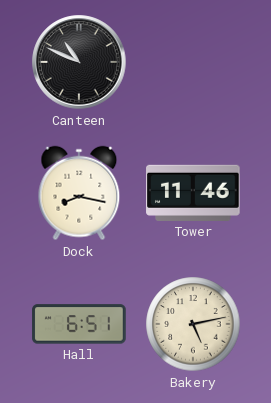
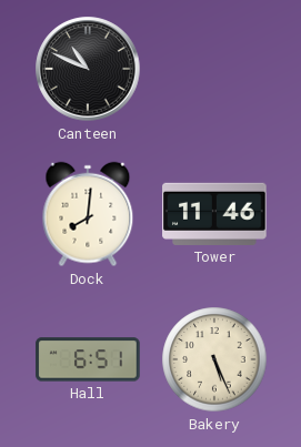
Dock: 8:17 -> 8:01
Bakery: 5:13 -> 5:26
